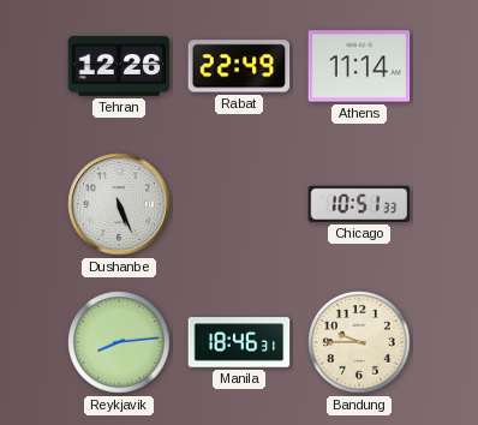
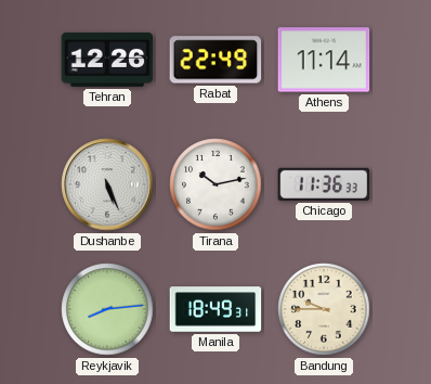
Tirana: none -> 10:13
Chicago: 10:51 -> 11:36
Manila: 18:46 -> 18:49
